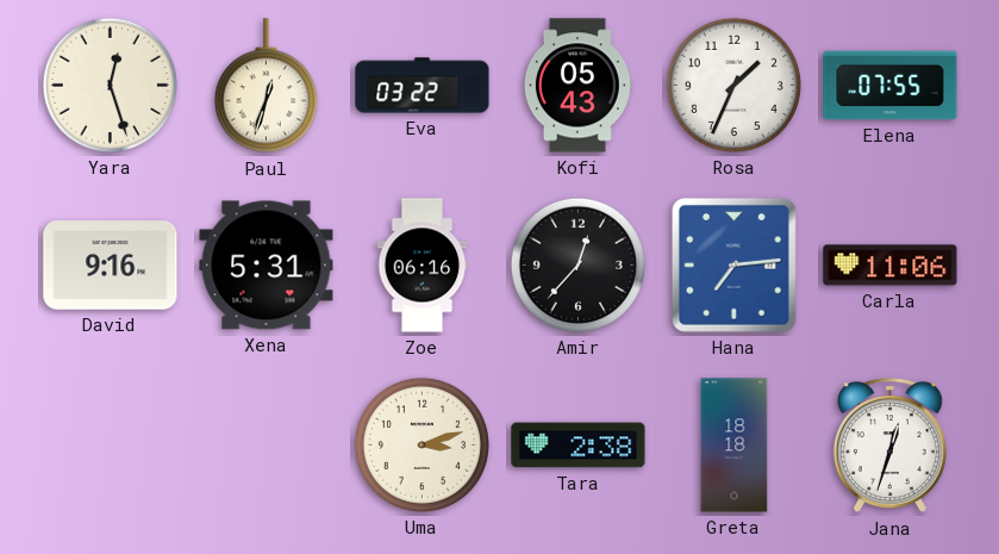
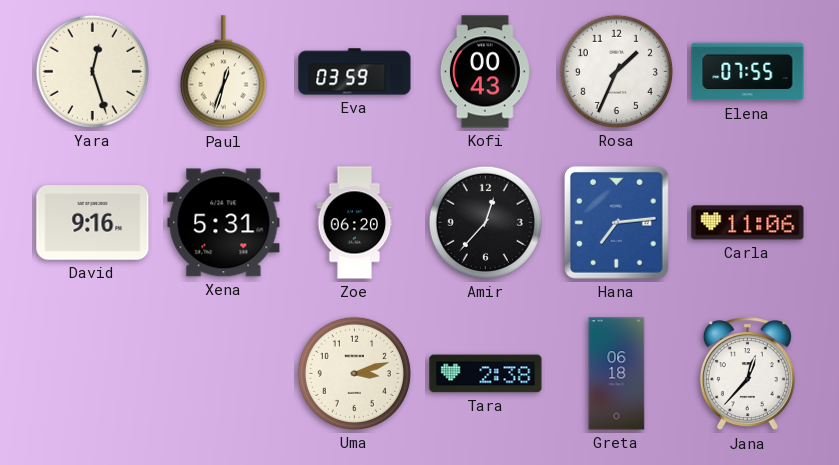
Eva: 03:22 -> 03:59
Kofi: 05:43 -> 00:43
Zoe: 06:16 -> 06:20
Greta: 18:18 -> 06:18
Jana: 12:33 -> 12:37
